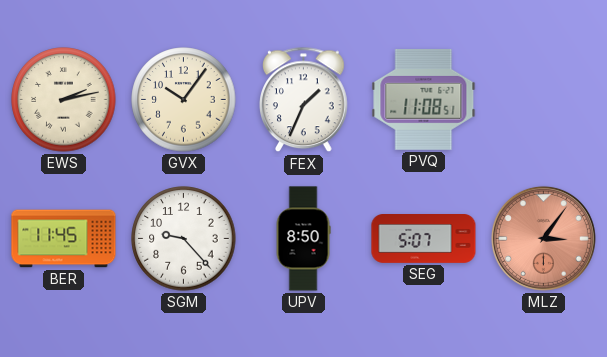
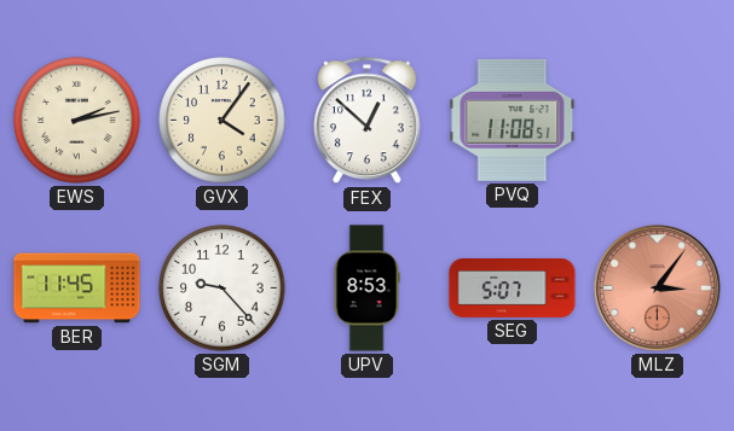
GVX: 10:06 -> 4:06
FEX: 1:34 -> 12:52
UPV: 8:50 -> 8:53
